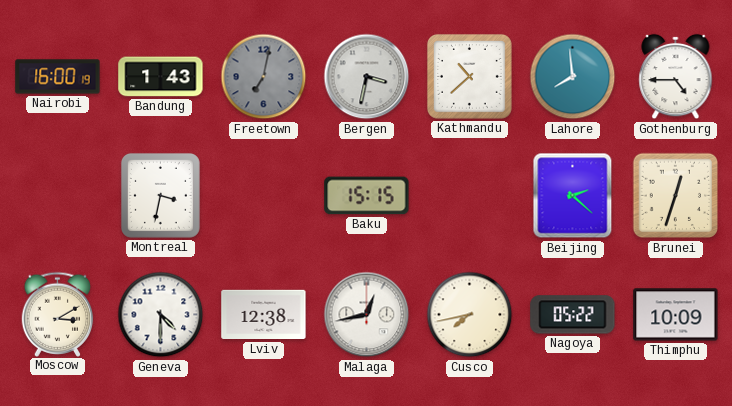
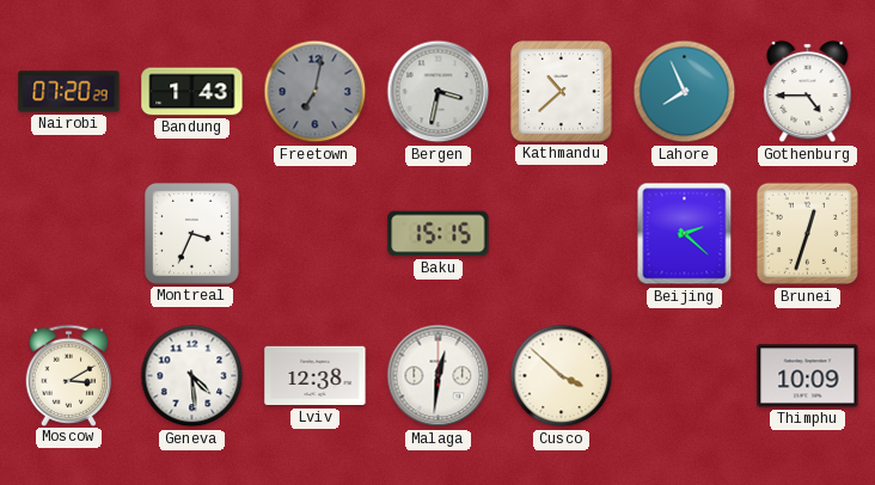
Nairobi: 16:00 -> 07:20
Lahore: 7:59 -> 7:56
Montreal: 3:32 -> 3:34
Geneva: 4:30 -> 4:29
Malaga: 12:43 -> 12:31
Cusco: 7:43 -> 3:52
Nagoya: 05:22 -> none
